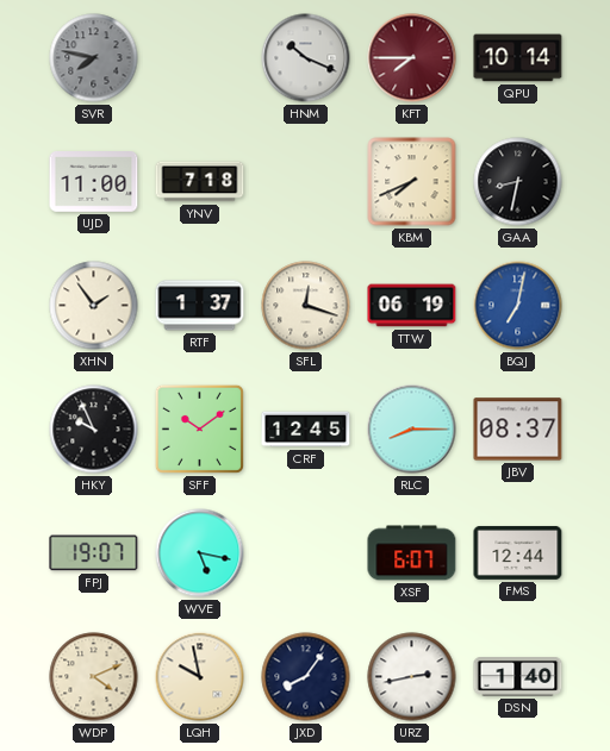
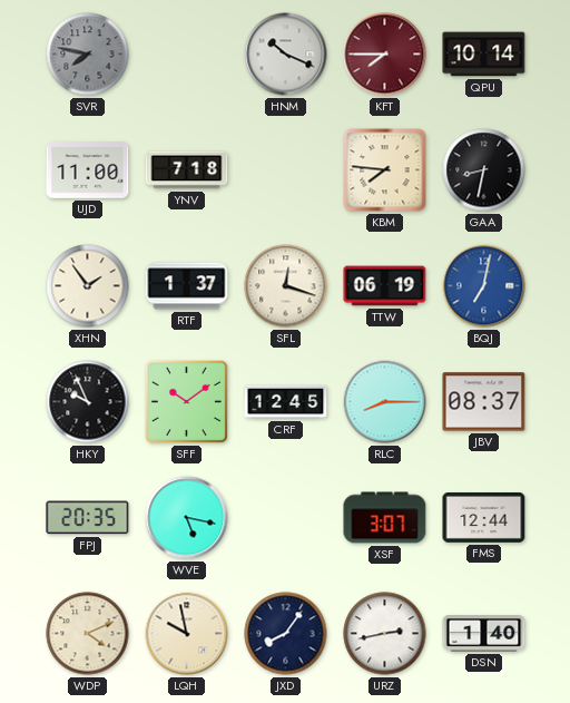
KBM: 7:41 -> 7:46
FPJ: 19:07 -> 20:35
XSF: 6:07 -> 3:07
